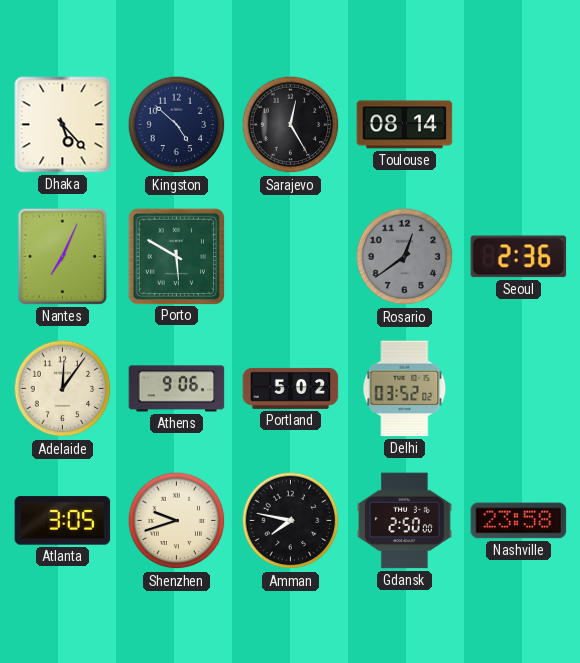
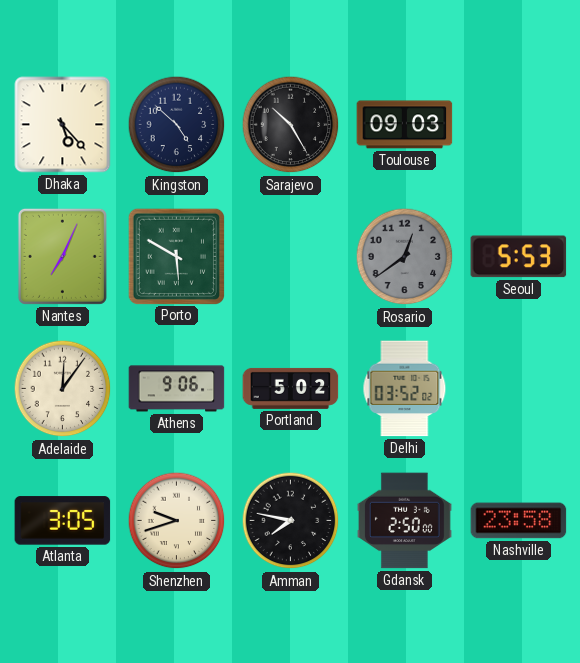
Sarajevo: 12:25 -> 10:25
Toulouse: 08:14 -> 09:03
Seoul: 2:36 -> 5:53
